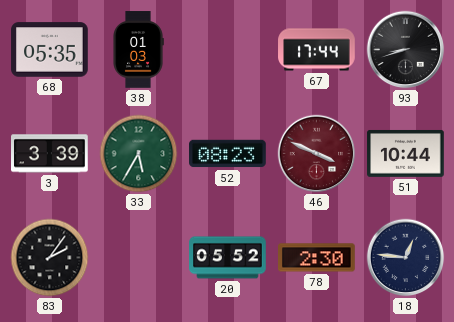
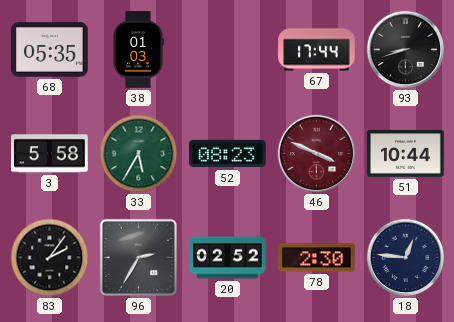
3: 3:39 -> 5:58
96: none -> 2:35
20: 05:52 -> 02:52
